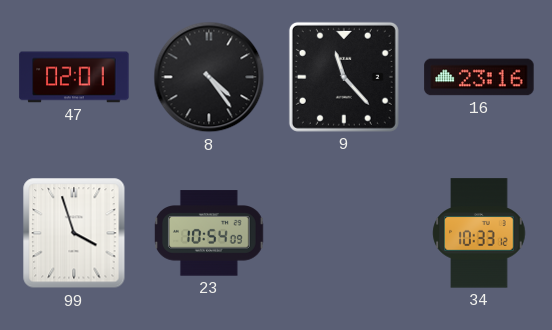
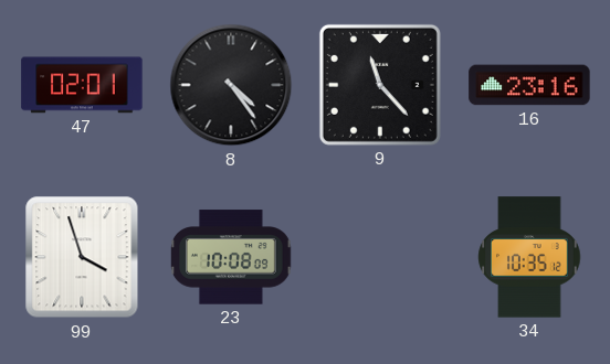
23: 10:54 -> 10:08
34: 10:33 -> 10:35
